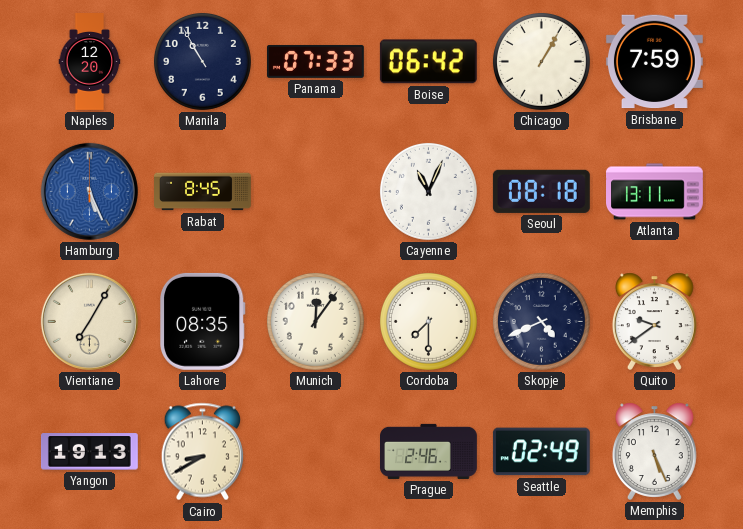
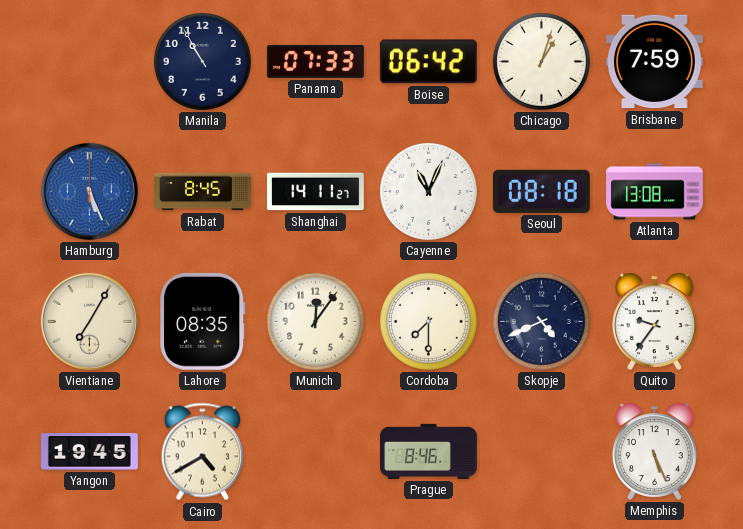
Naples: 12:20 -> none
Chicago: 1:05 -> 1:03
Shanghai: none -> 14:11
Atlanta: 13:11 -> 13:08
Quito: 9:39 -> 9:36
Yangon: 19:13 -> 19:45
Cairo: 8:40 -> 4:40
Prague: 2:46 -> 8:46
Seattle: 02:49 -> none
